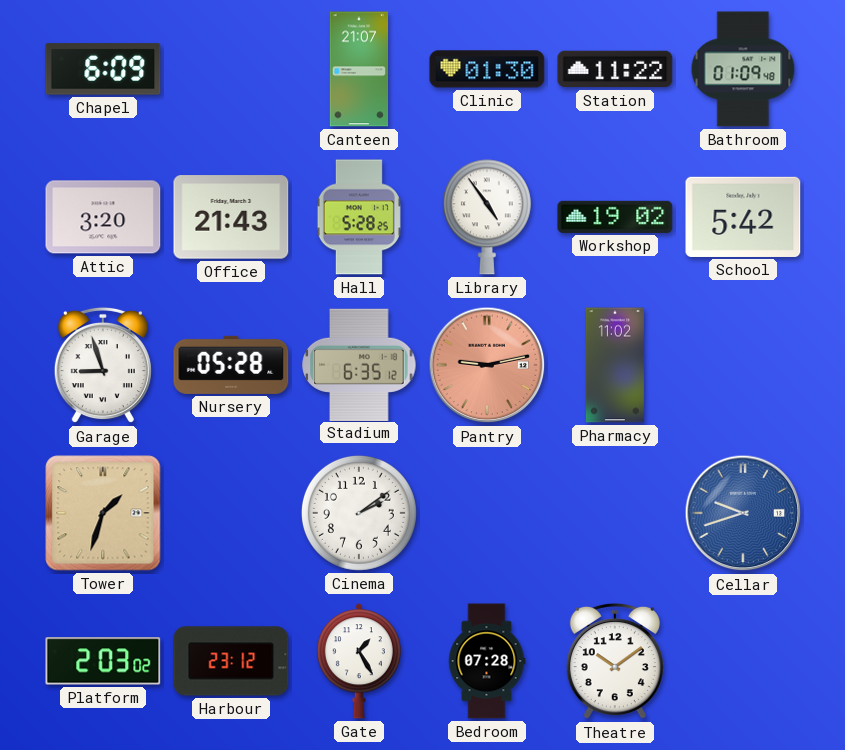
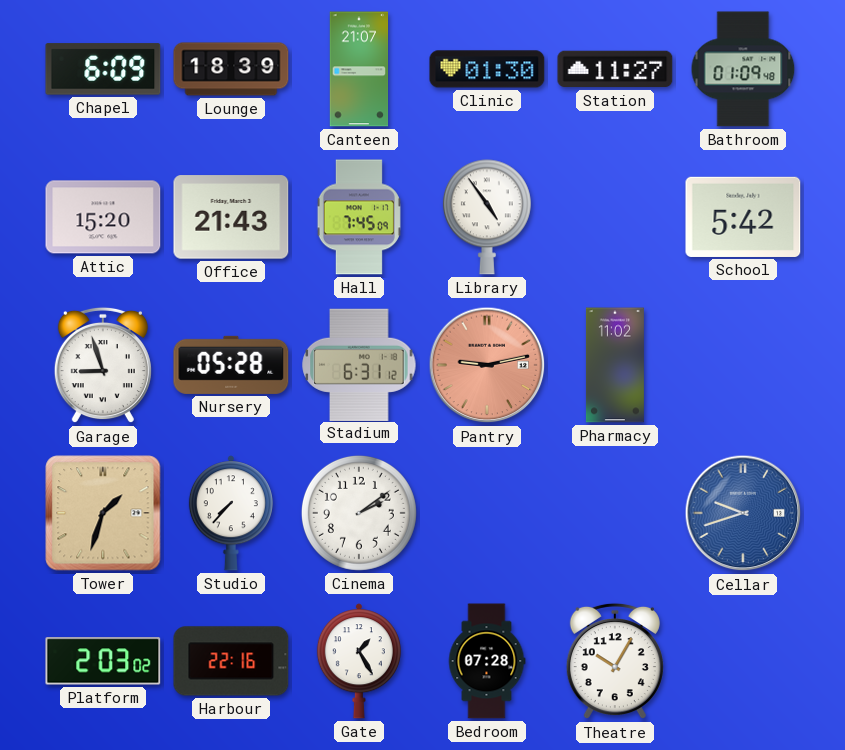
Lounge: none -> 18:39
Station: 11:22 -> 11:27
Attic: 3:20 -> 15:20
Hall: 5:28 -> 7:45
Workshop: 19:02 -> none
Stadium: 6:35 -> 6:31
Studio: none -> 7:37
Harbour: 23:12 -> 22:16
Theatre: 10:09 -> 10:05
